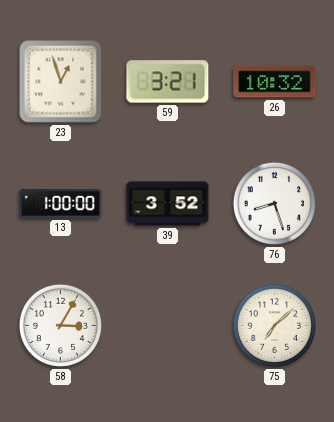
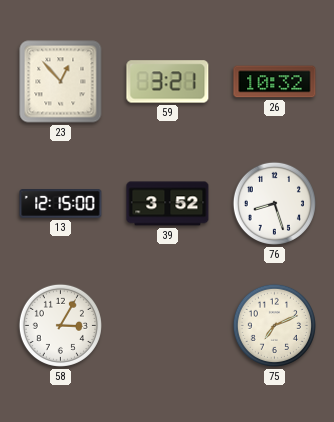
23: 12:57 -> 12:53
13: 1:00 -> 12:15
75: 7:08 -> 7:11
